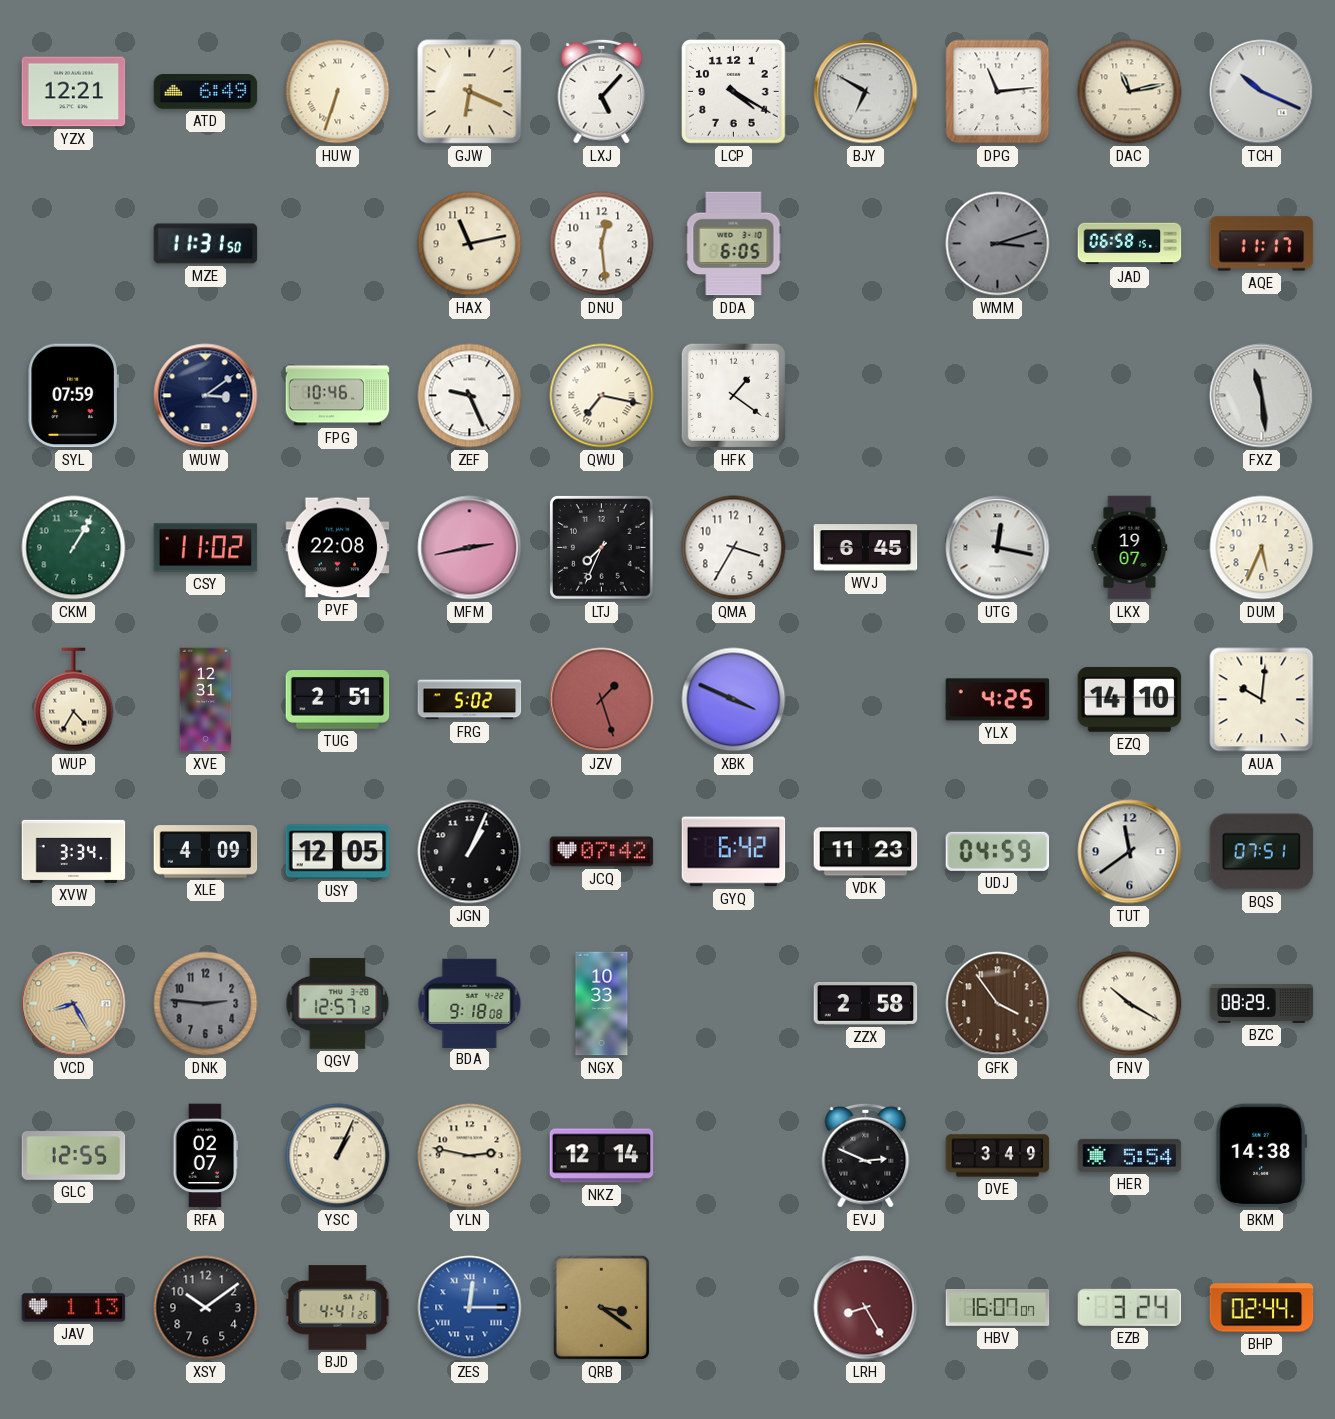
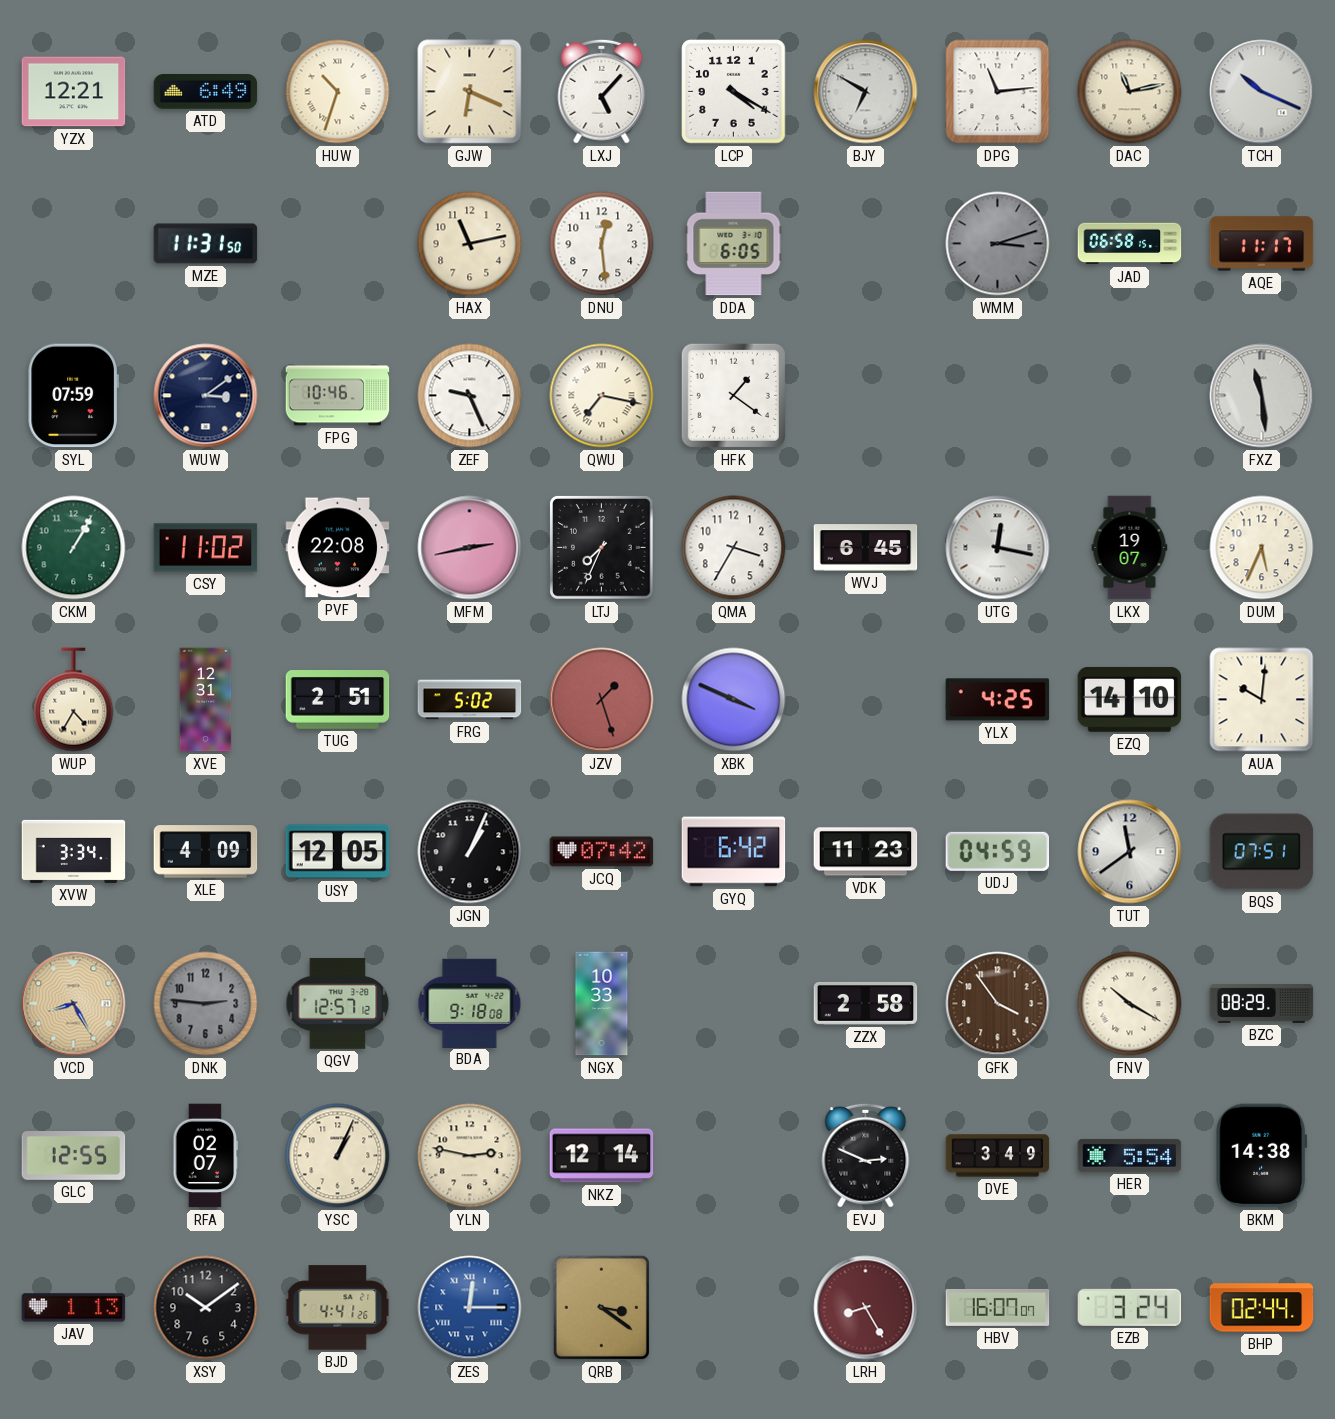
HUW: 6:33 -> 10:33
